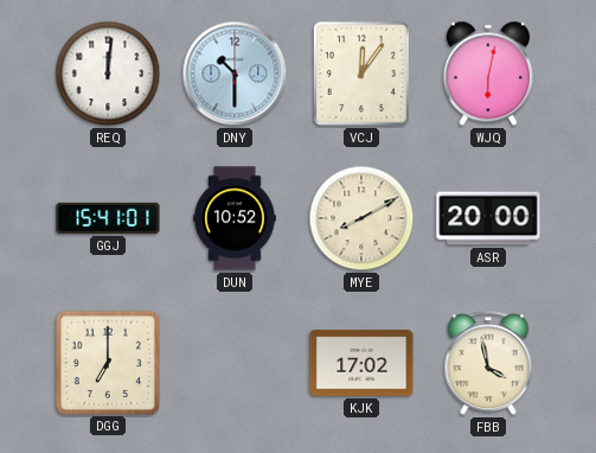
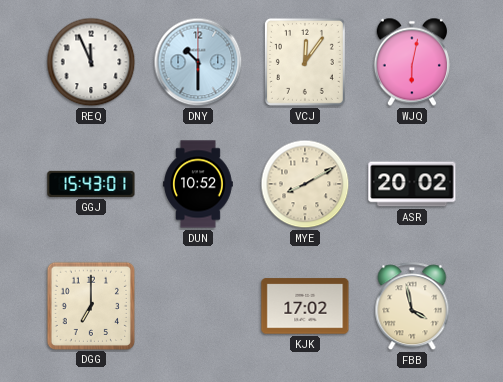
REQ: 12:01 -> 11:56
GGJ: 15:41 -> 15:43
ASR: 20:00 -> 20:02
